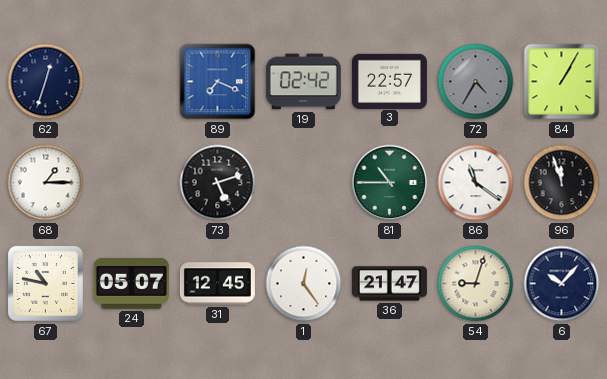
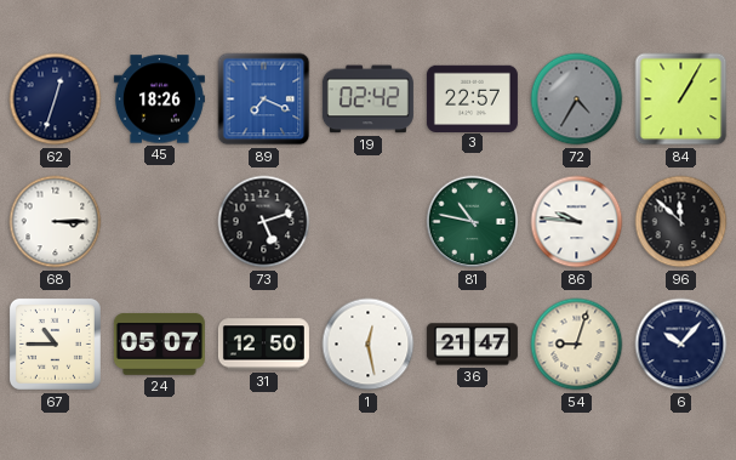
45: none -> 18:26
68: 1:15 -> 3:15
81: 10:45 -> 10:47
86: 11:21 -> 9:46
96: 11:57 -> 11:52
67: 10:47 -> 10:45
31: 12:45 -> 12:50
1: 12:24 -> 12:28
